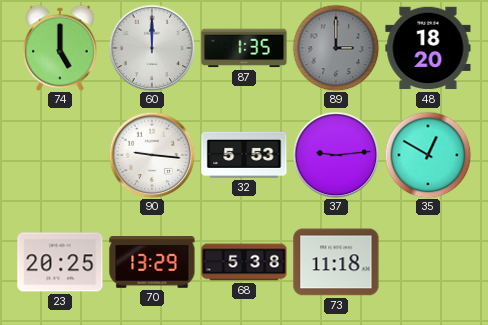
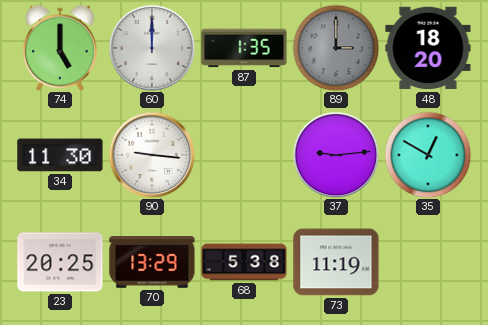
34: none -> 11:30
32: 5:53 -> none
73: 11:18 -> 11:19
